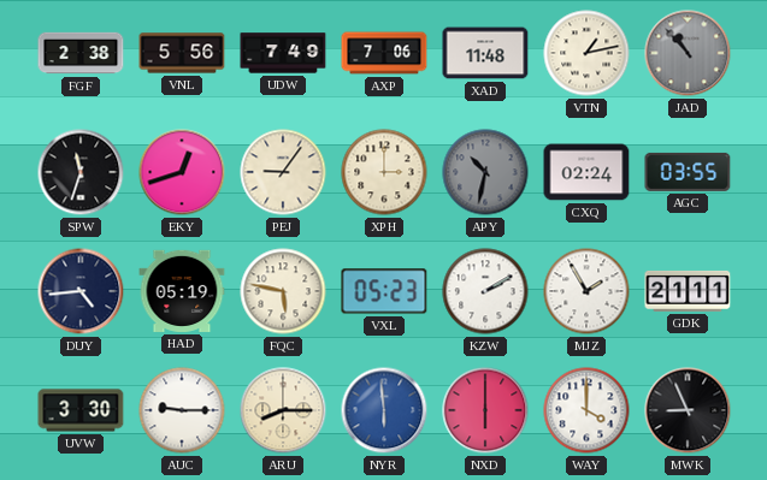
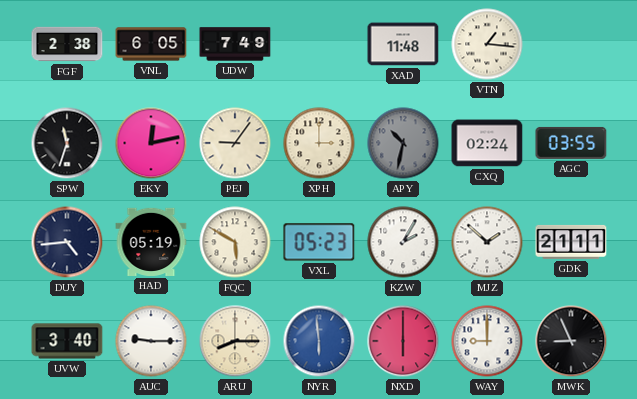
VNL: 5:56 -> 6:05
AXP: 7:06 -> none
VTN: 1:13 -> 1:16
JAD: 10:53 -> none
EKY: 12:42 -> 12:13
FQC: 5:47 -> 5:50
KZW: 2:10 -> 2:05
MJZ: 1:55 -> 1:52
UVW: 3:30 -> 3:40
WAY: 4:00 -> 9:00
